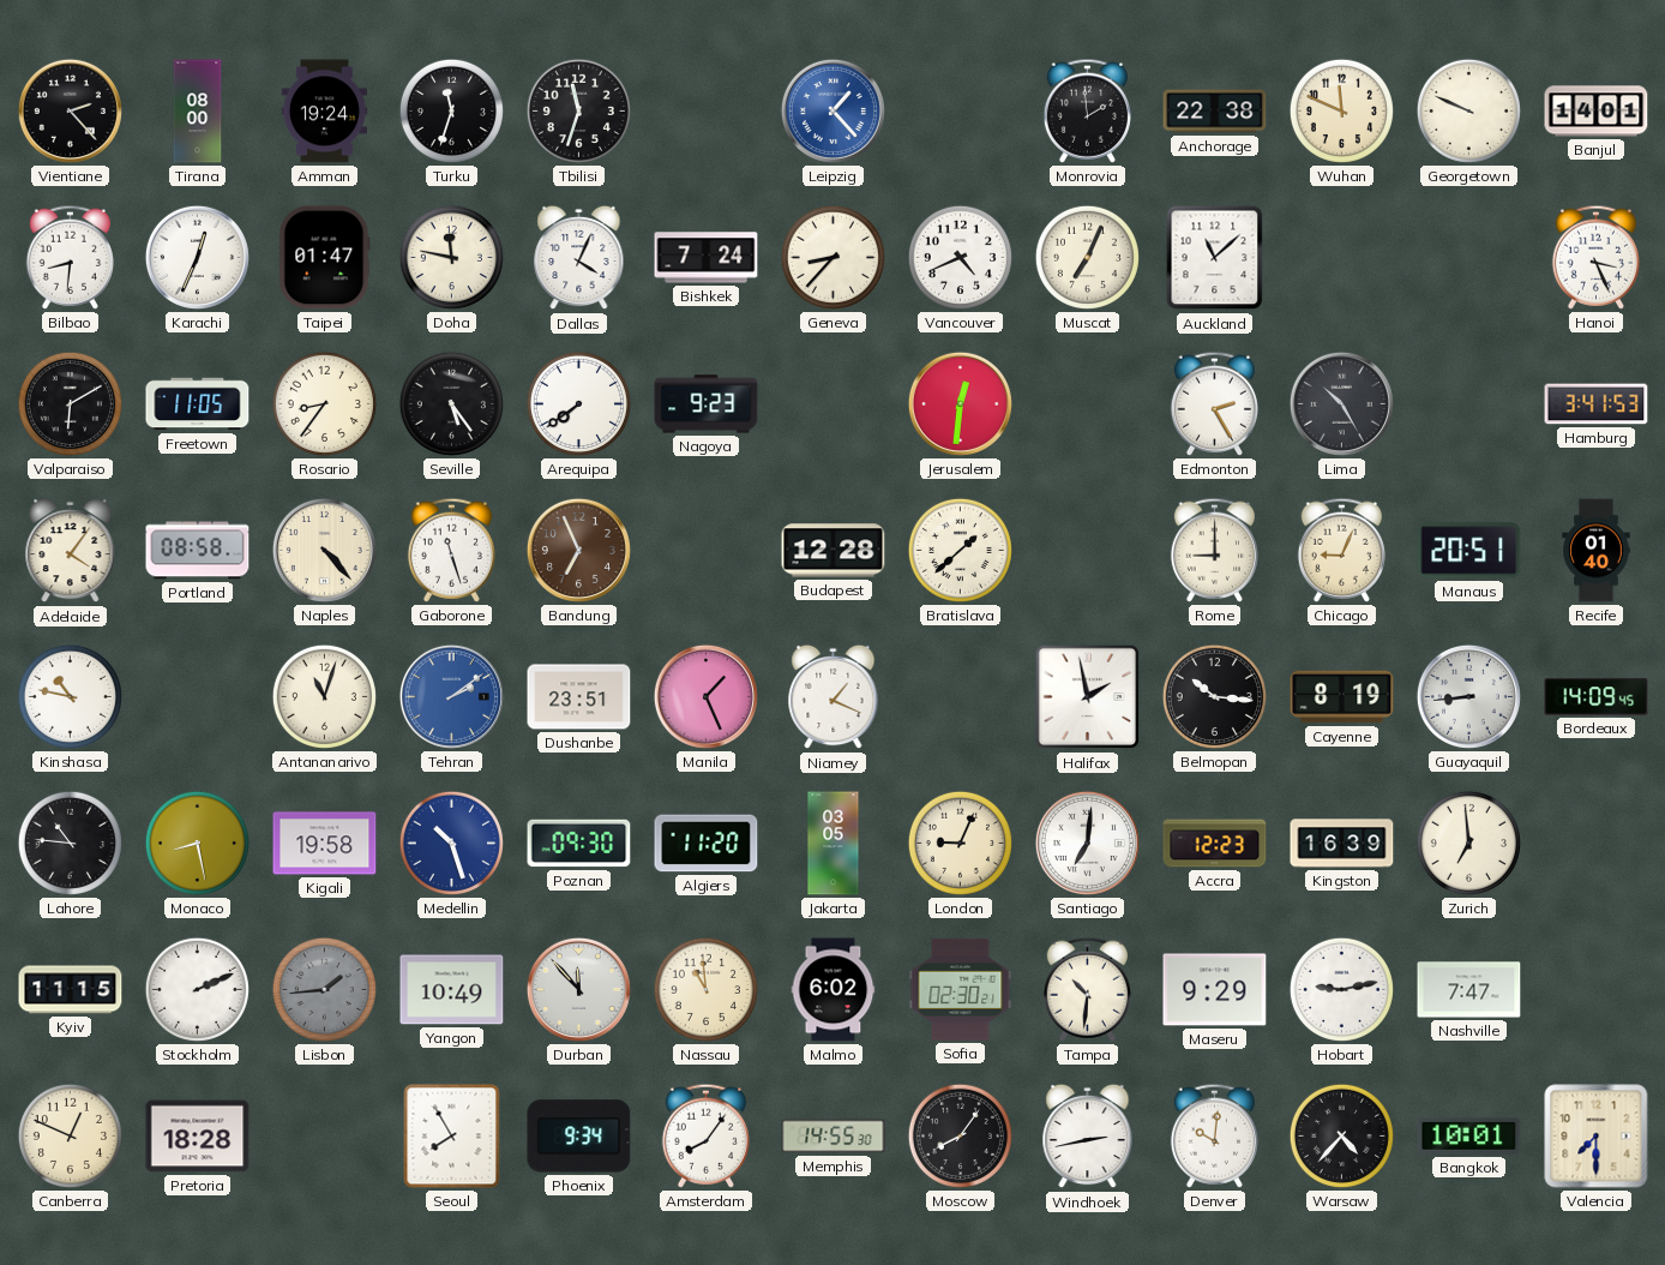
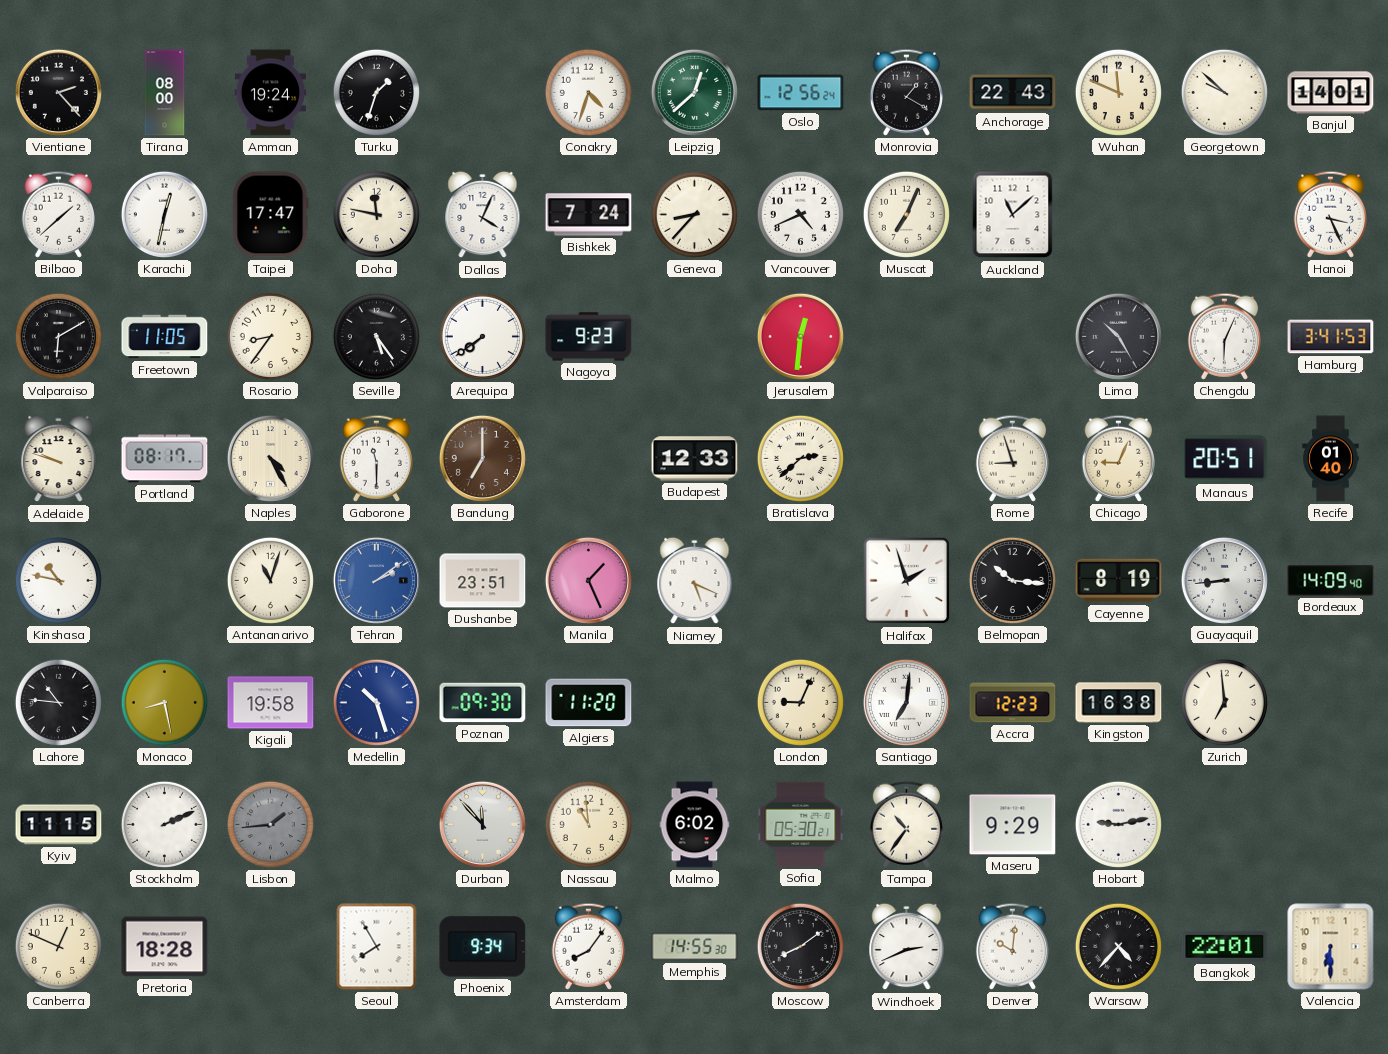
Turku: 11:33 -> 1:33
Tbilisi: 11:33 -> none
Conakry: none -> 4:33
Leipzig: 1:23 -> 12:38
Leipzig dial: blue -> green
Oslo: none -> 12:56
Monrovia: 1:59 -> 1:20
Anchorage: 22:38 -> 22:43
Georgetown: 9:49 -> 9:52
Bilbao: 8:31 -> 1:38
Karachi: 12:34 -> 12:32
Taipei: 01:47 -> 17:47
Edmonton: 2:25 -> none
Chengdu: none -> 6:04
Adelaide: 4:06 -> 9:48
Portland: 08:58 -> 08:17
Naples: 4:23 -> 4:25
Gaborone: 11:27 -> 11:30
Bandung: 6:56 -> 7:00
Budapest: 12:28 -> 12:33
Bratislava: 1:38 -> 2:38
Rome: 9:00 -> 8:57
Niamey: 1:19 -> 5:19
Halifax: 1:58 -> 1:57
Bordeaux: 14:09:45 -> 14:09:40
Jakarta: 03:05 -> none
Kingston: 16:39 -> 16:38
Yangon: 10:49 -> none
Sofia: 02:30 -> 05:30
Tampa: 10:31 -> 10:36
Nashville: 7:47 -> none
Moscow: 8:06 -> 8:09
Windhoek: 2:43 -> 2:41
Bangkok: 10:01 -> 22:01
Valencia: 7:30 -> 6:30
